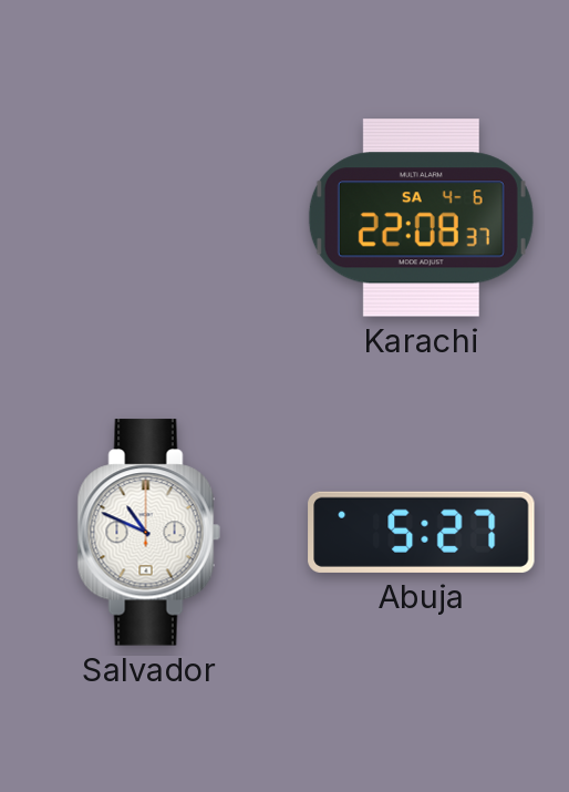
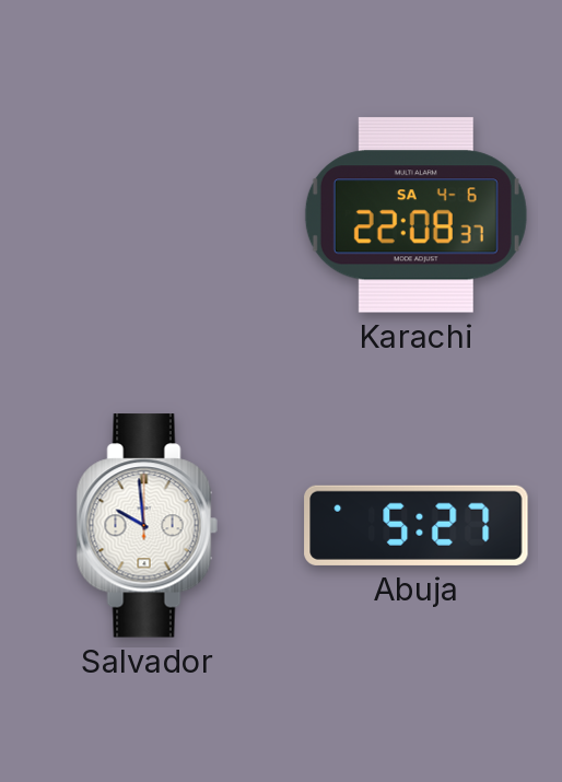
Salvador: 10:49 -> 9:59
